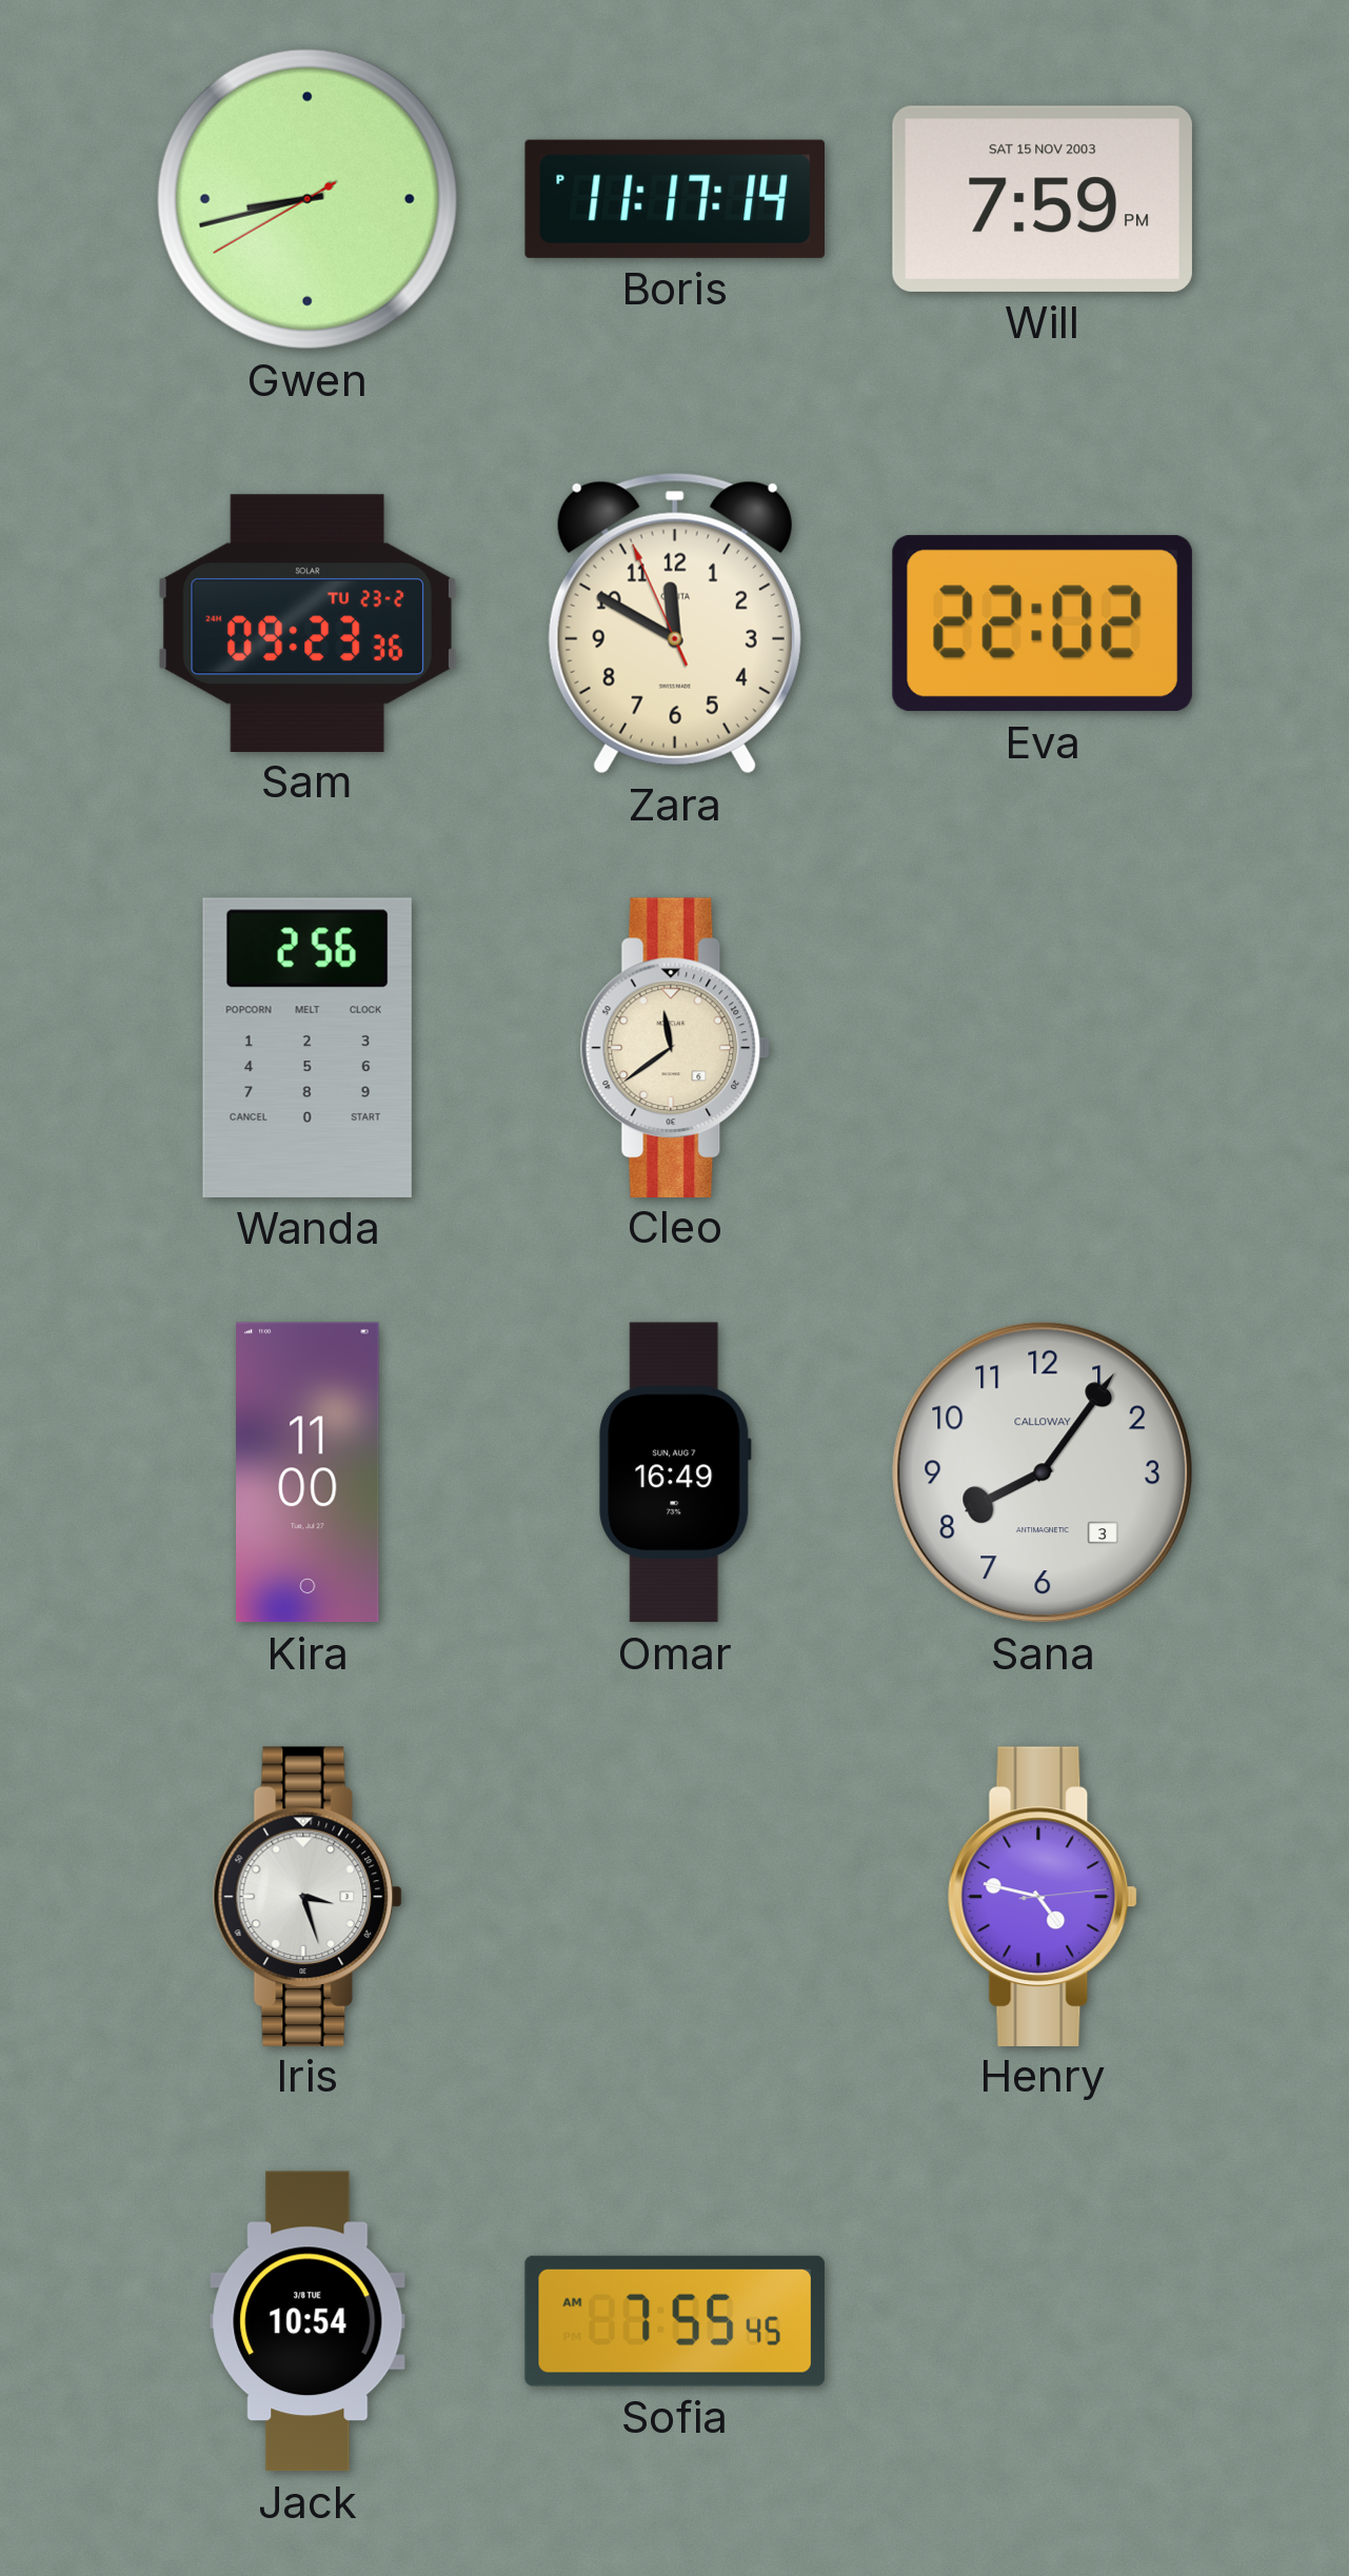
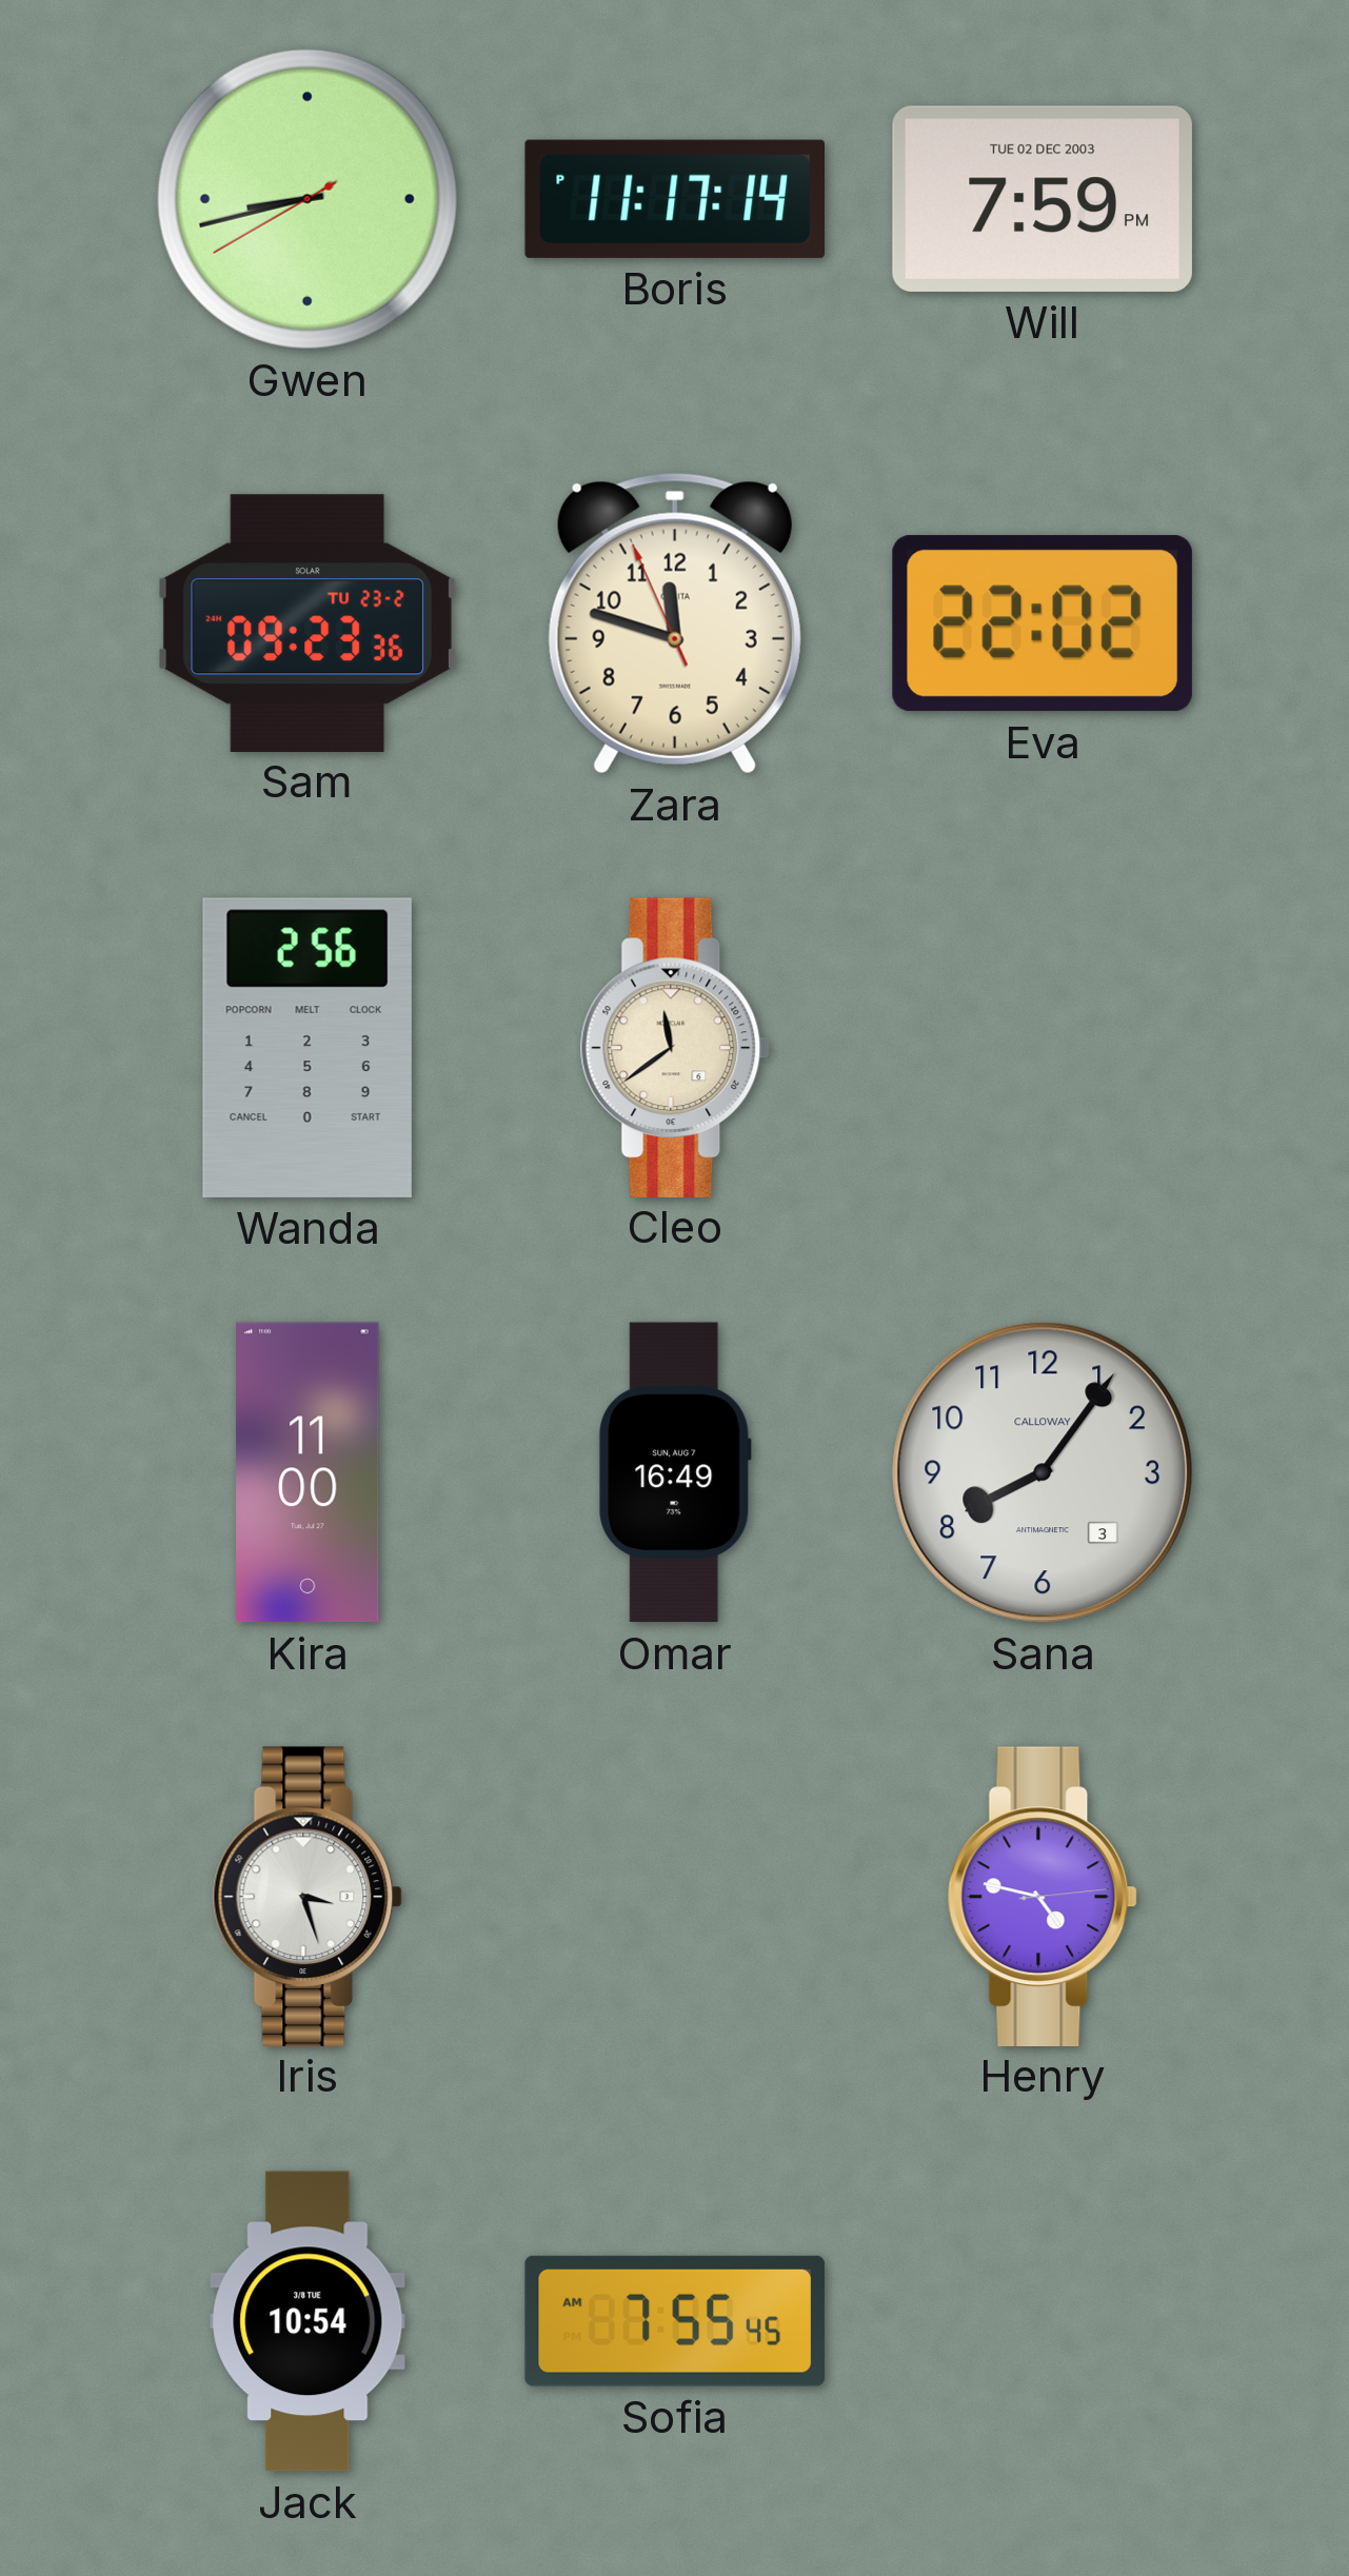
Will date: SAT 15 NOV 2003 -> TUE 02 DEC 2003
Zara: 11:49 -> 11:47
